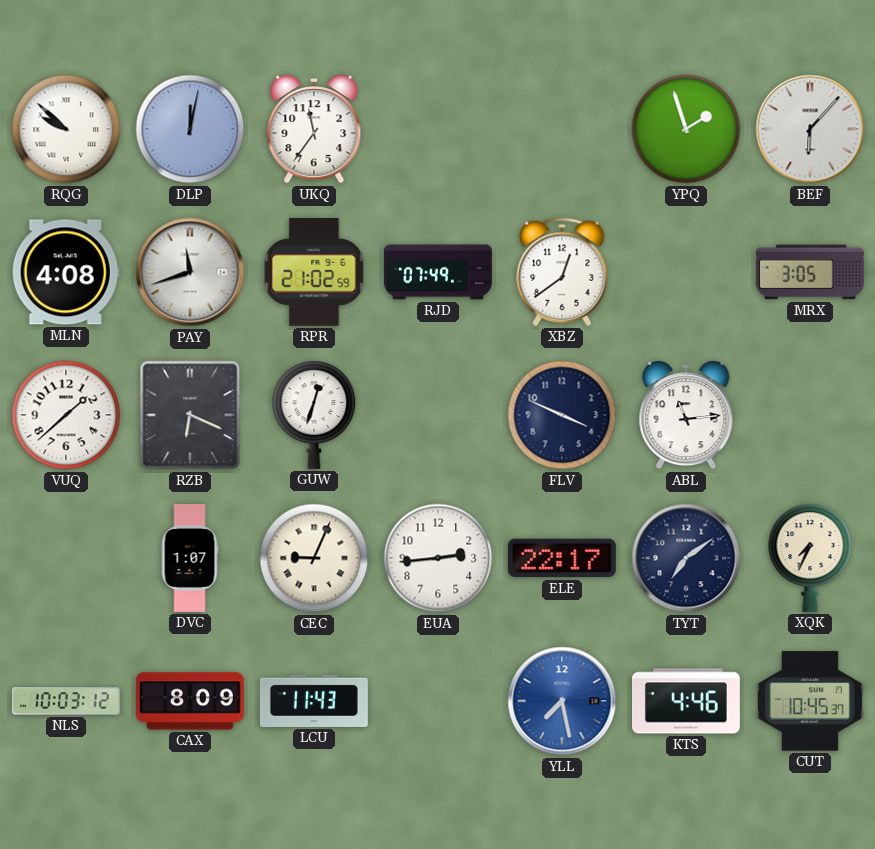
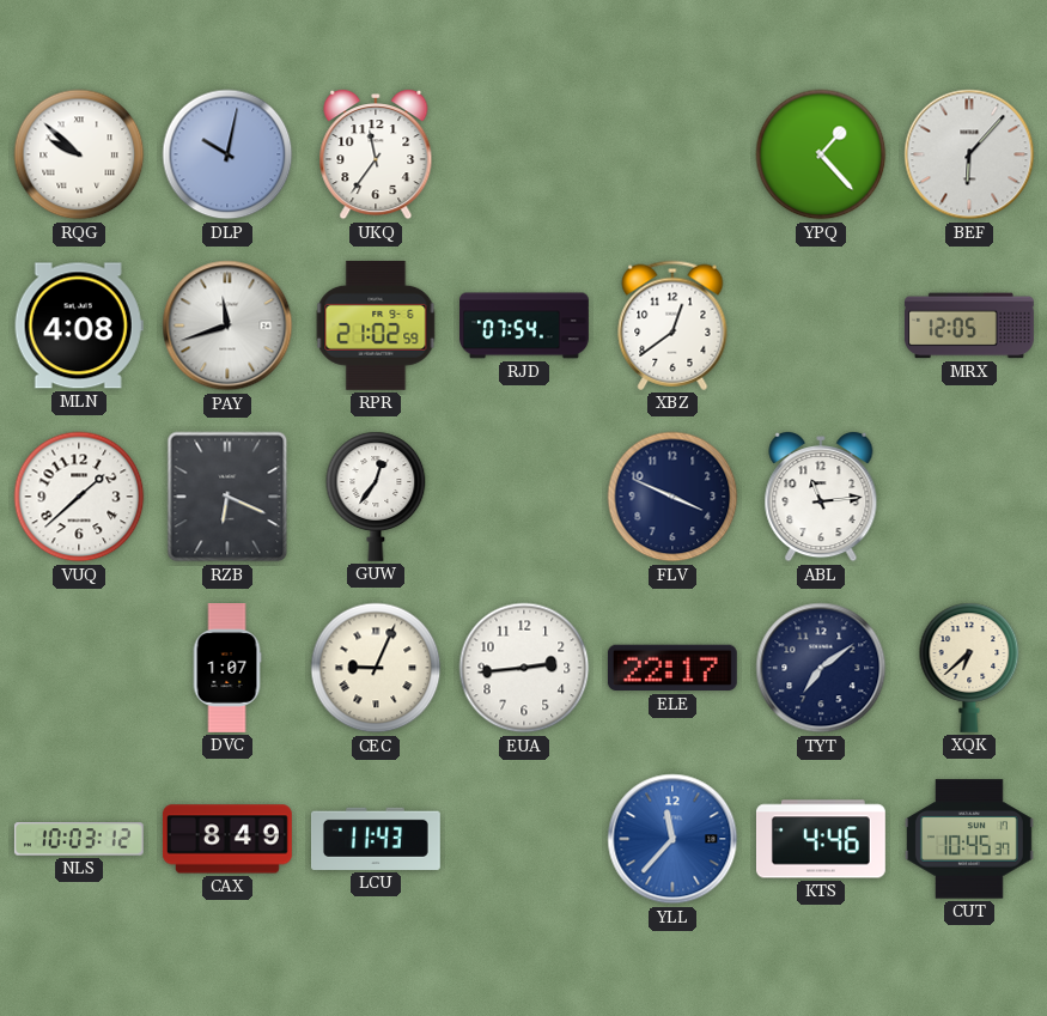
DLP: 12:02 -> 10:02
YPQ: 1:57 -> 1:23
RJD: 07:49 -> 07:54
MRX: 3:05 -> 12:05
GUW: 12:33 -> 12:36
XQK: 7:34 -> 6:38
CAX: 8:09 -> 8:49
YLL: 7:28 -> 11:37
